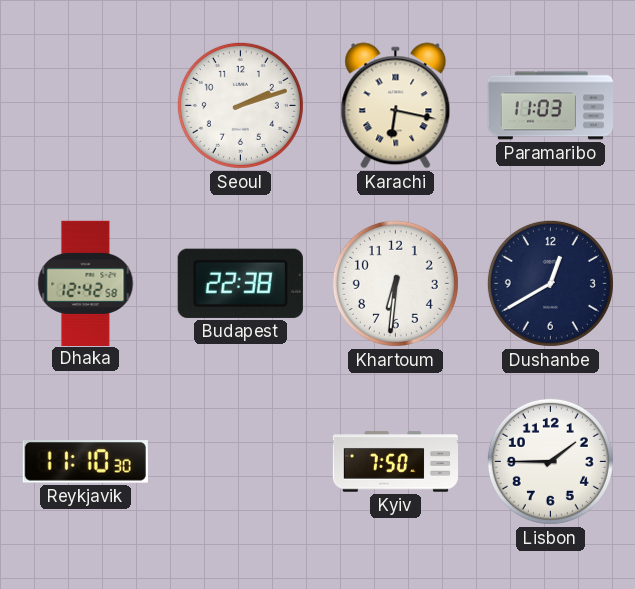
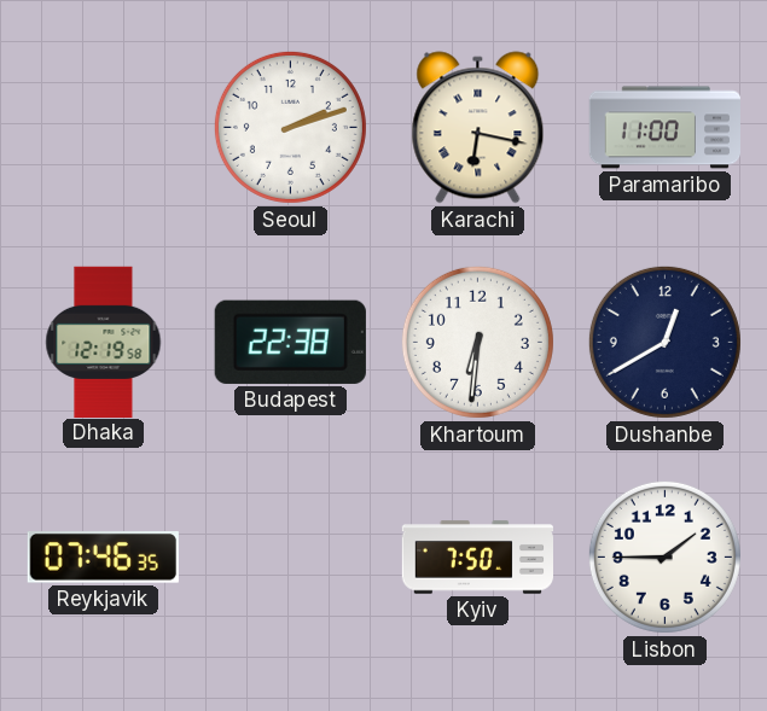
Paramaribo: 11:03 -> 11:00
Dhaka: 12:42 -> 12:19
Reykjavik: 11:10 -> 07:46
